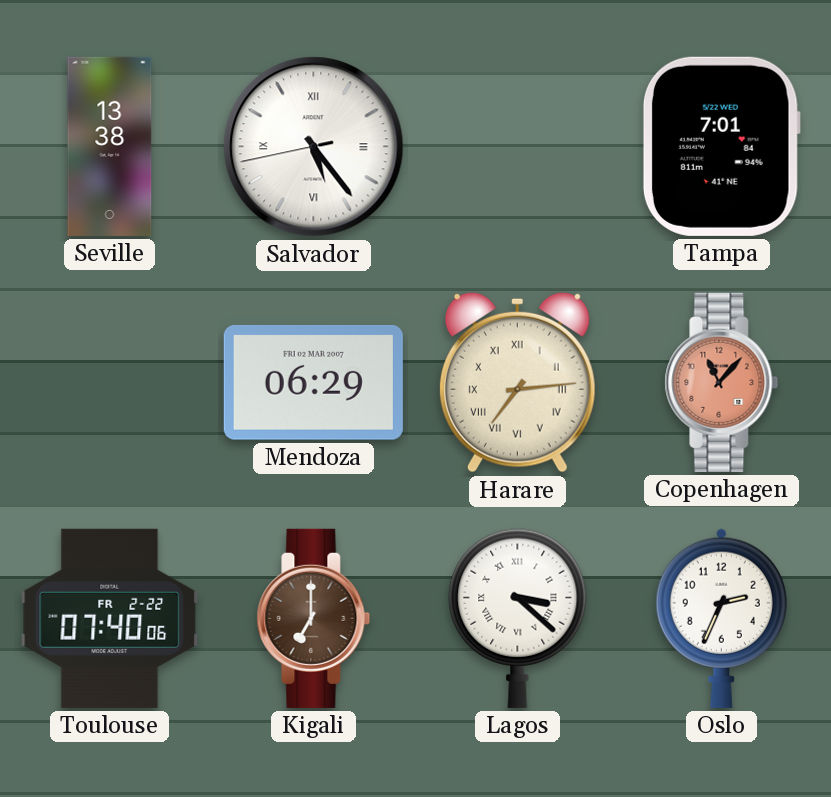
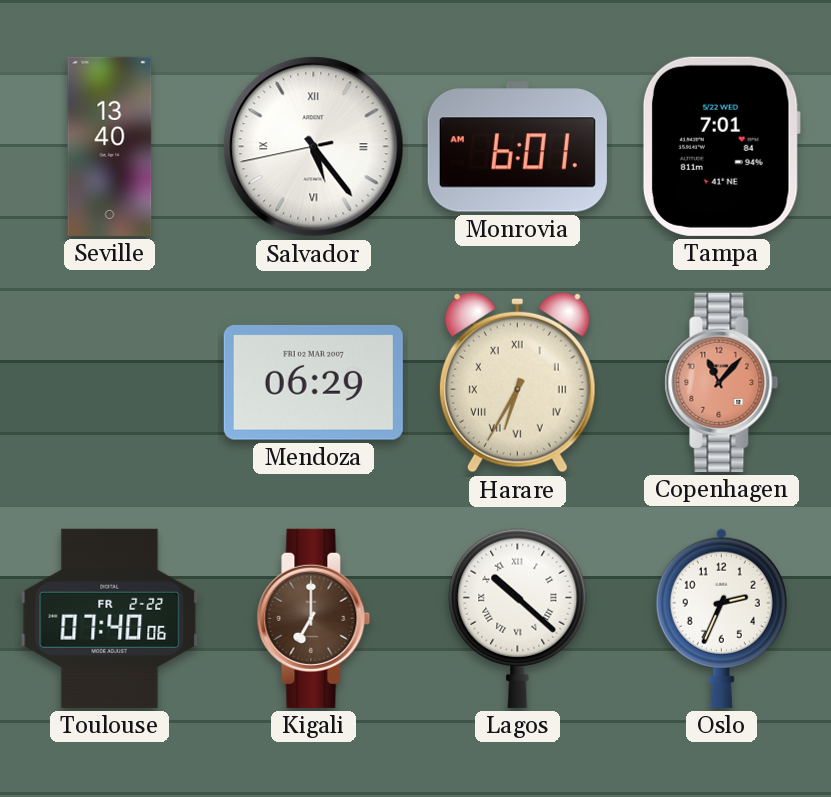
Seville: 13:38 -> 13:40
Monrovia: none -> 6:01
Harare: 7:14 -> 6:35
Lagos: 3:22 -> 10:22
